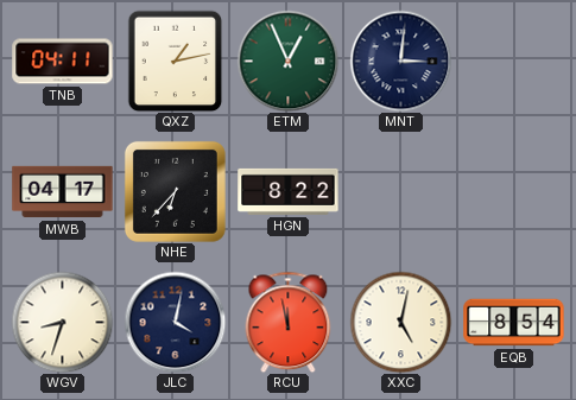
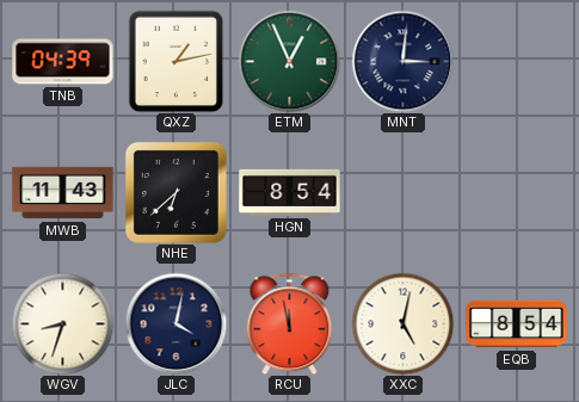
TNB: 04:11 -> 04:39
MWB: 04:17 -> 11:43
NHE: 6:37 -> 6:38
HGN: 8:22 -> 8:54
